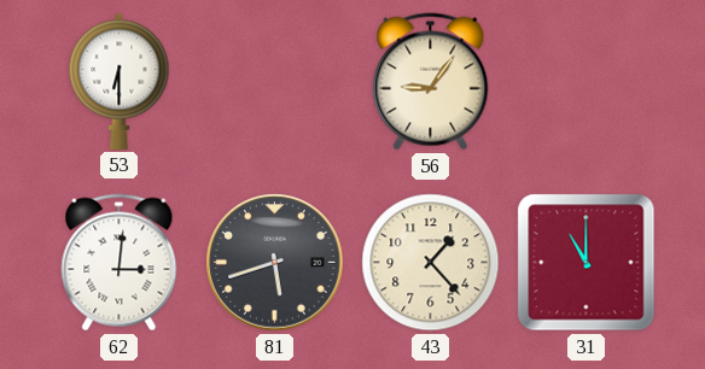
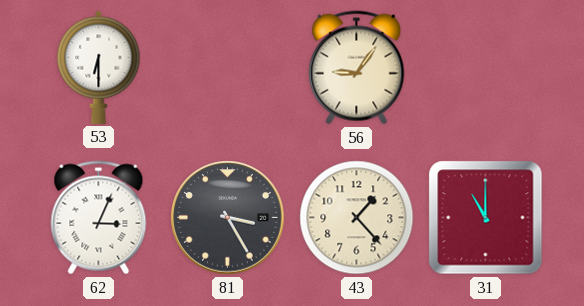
62: 3:01 -> 3:04
81: 5:42 -> 3:25
